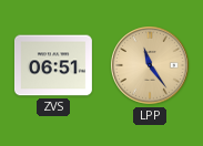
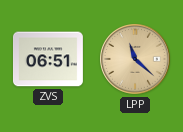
LPP: 11:24 -> 11:22
